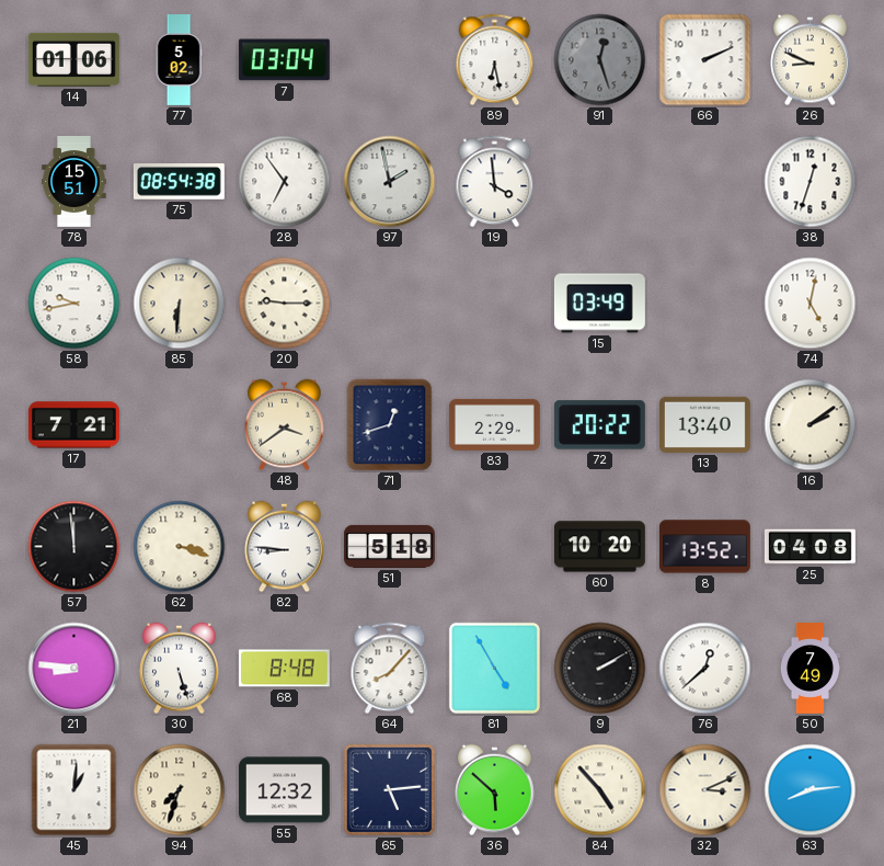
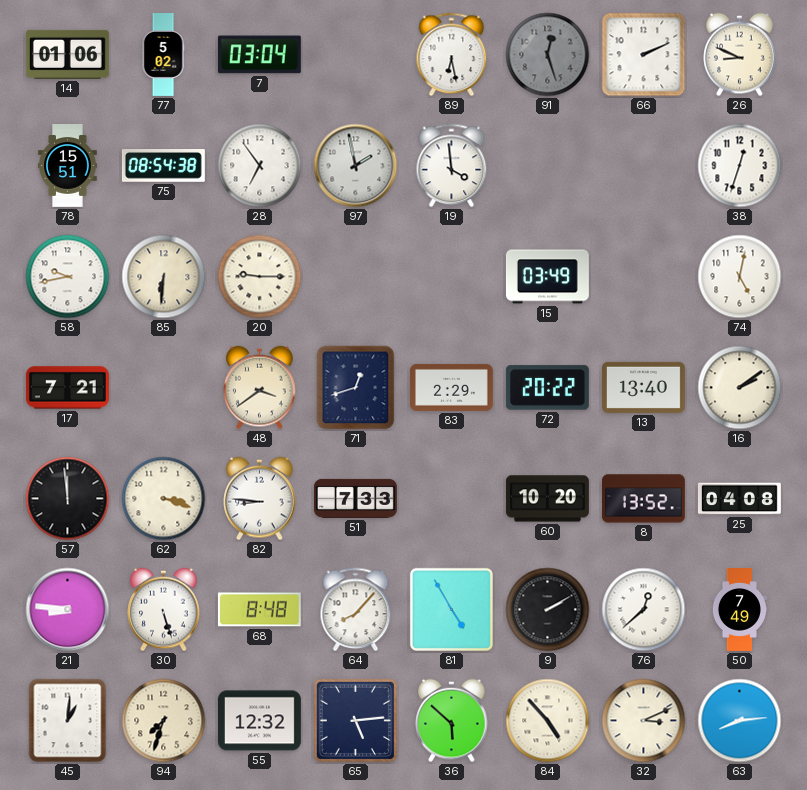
51: 5:18 -> 7:33
